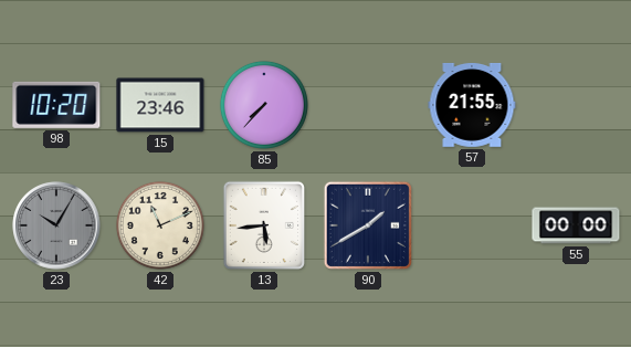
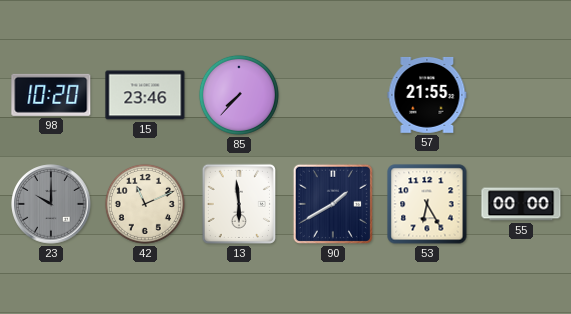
23: 10:05 -> 10:00
13: 5:44 -> 5:59
53: none -> 6:25
